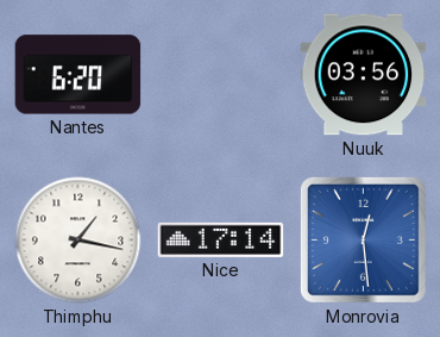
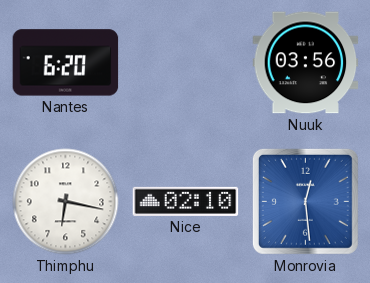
Thimphu: 1:17 -> 6:17
Nice: 17:14 -> 02:10
